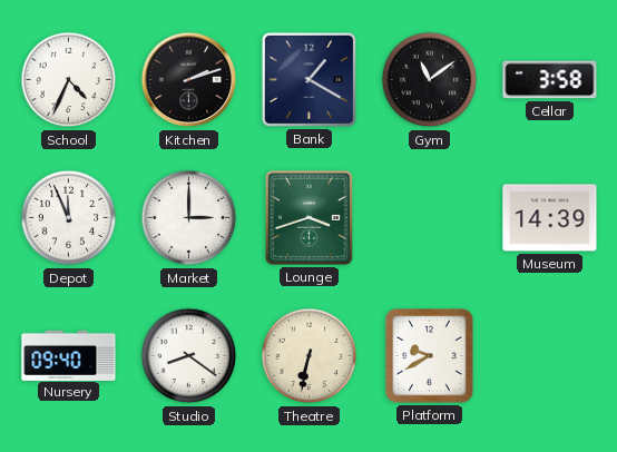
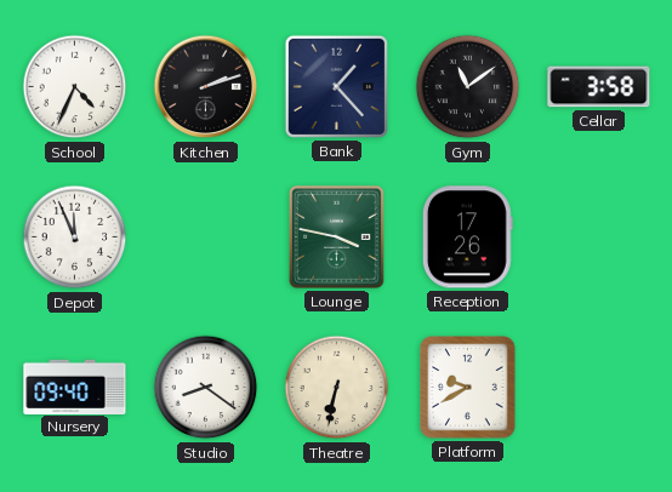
Bank: 1:20 -> 1:23
Market: 3:00 -> none
Lounge: 3:42 -> 3:47
Reception: none -> 17:26
Museum: 14:39 -> none
